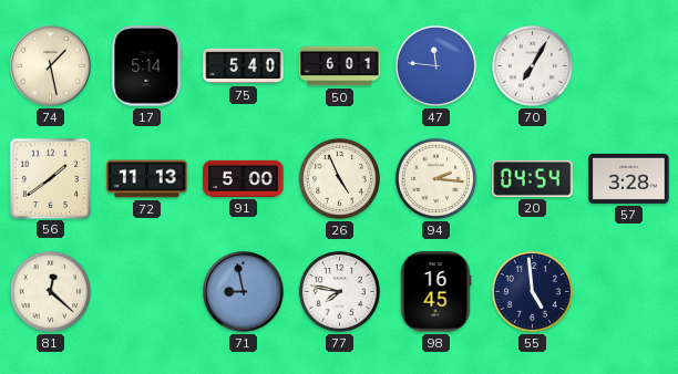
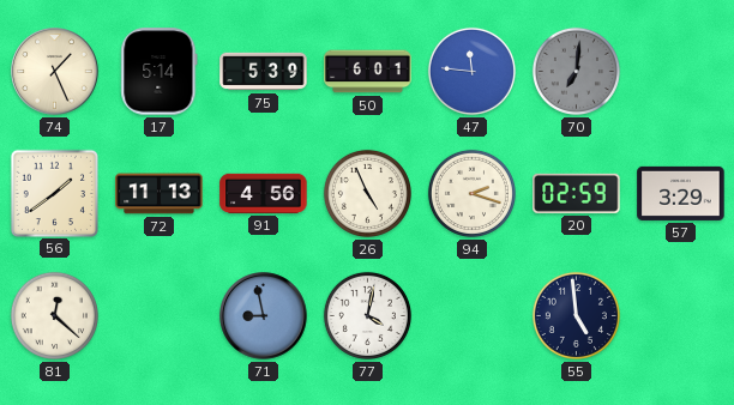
74: 1:28 -> 1:26
75: 5:40 -> 5:39
70: 7:05 -> 7:01
70 dial: white -> grey
91: 5:00 -> 4:56
94: 2:16 -> 2:18
20: 04:54 -> 02:59
57: 3:28 -> 3:29
77: 7:47 -> 4:02
98: 16:45 -> none
